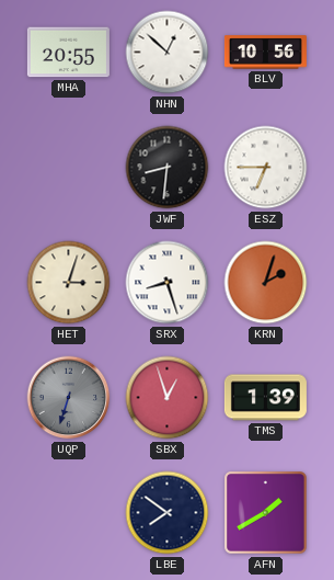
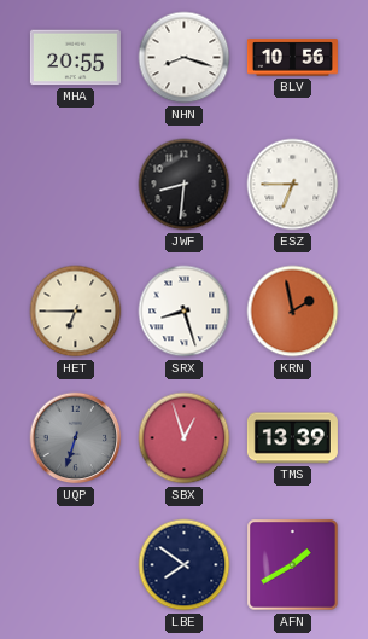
NHN: 12:52 -> 8:18
HET: 3:03 -> 6:45
KRN: 2:03 -> 1:58
TMS: 1:39 -> 13:39
